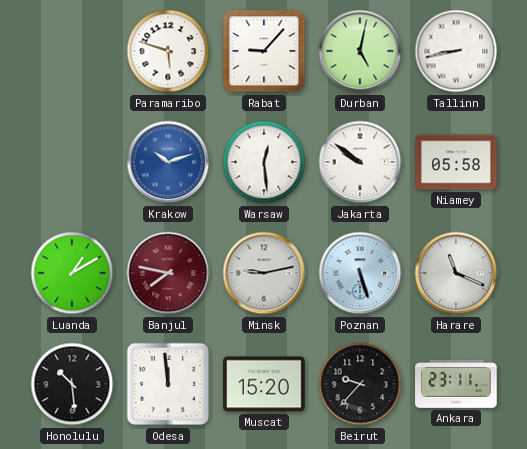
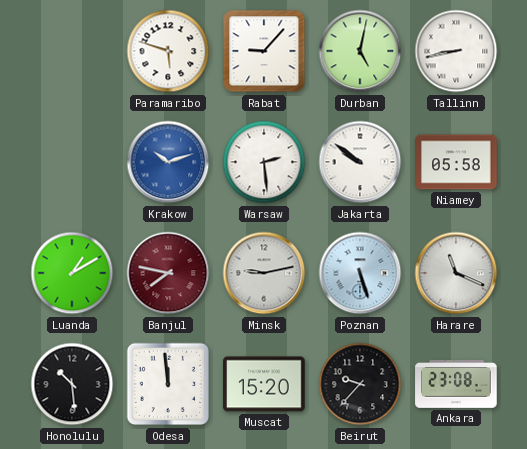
Warsaw: 12:29 -> 2:29
Ankara: 23:11 -> 23:08
